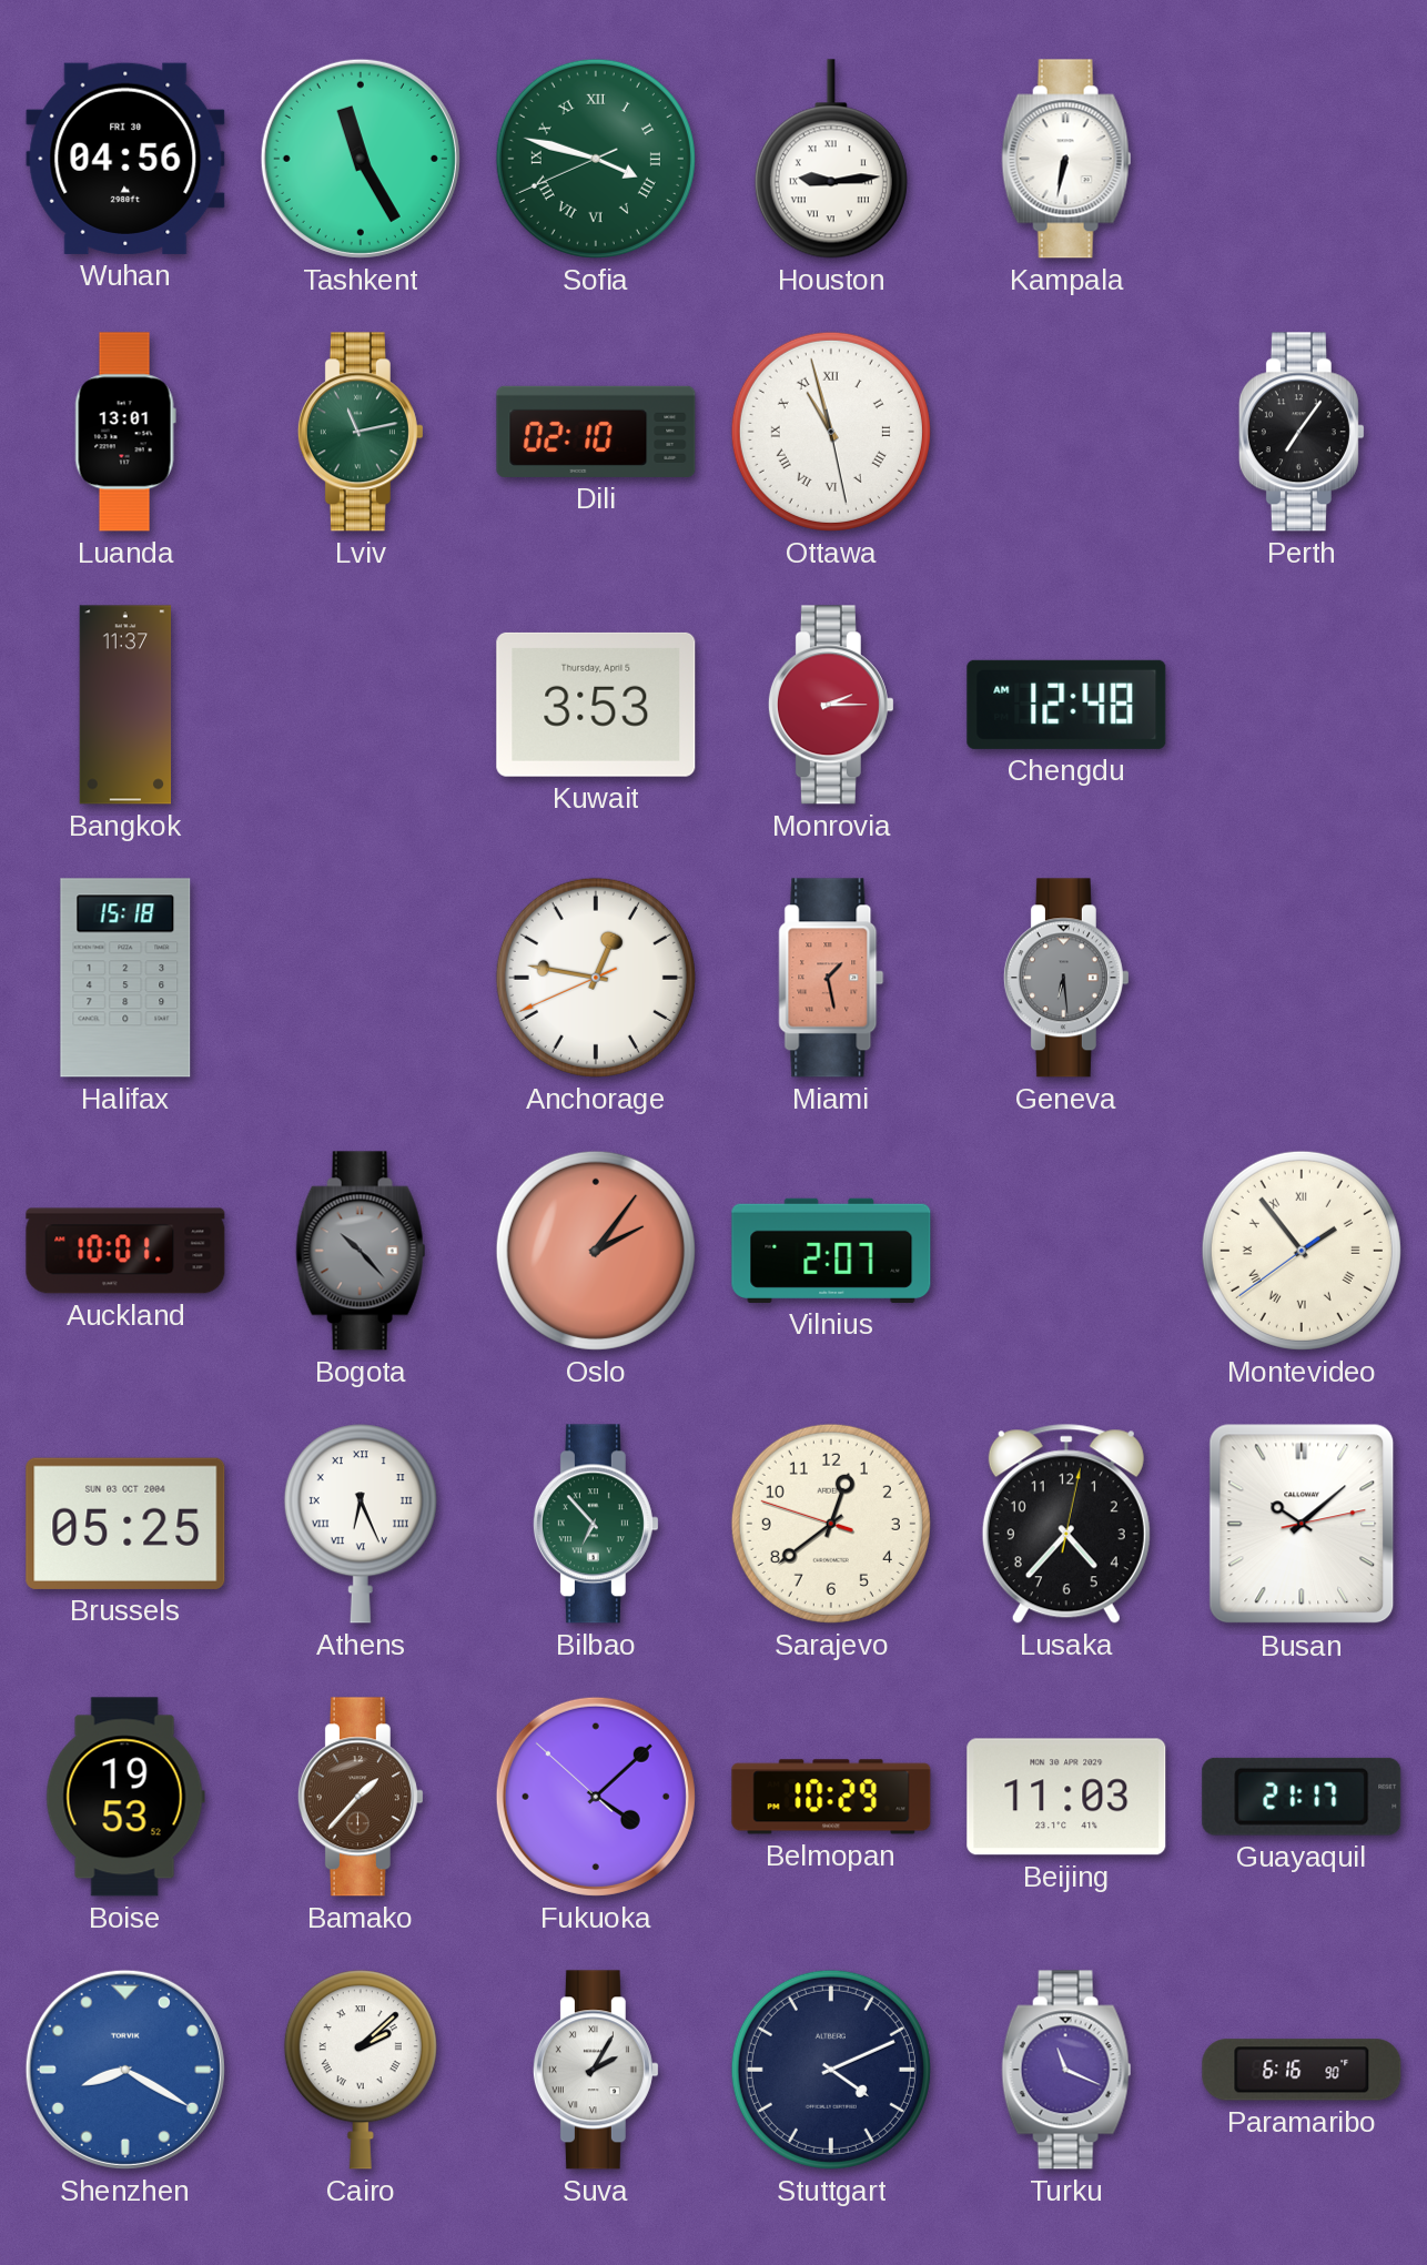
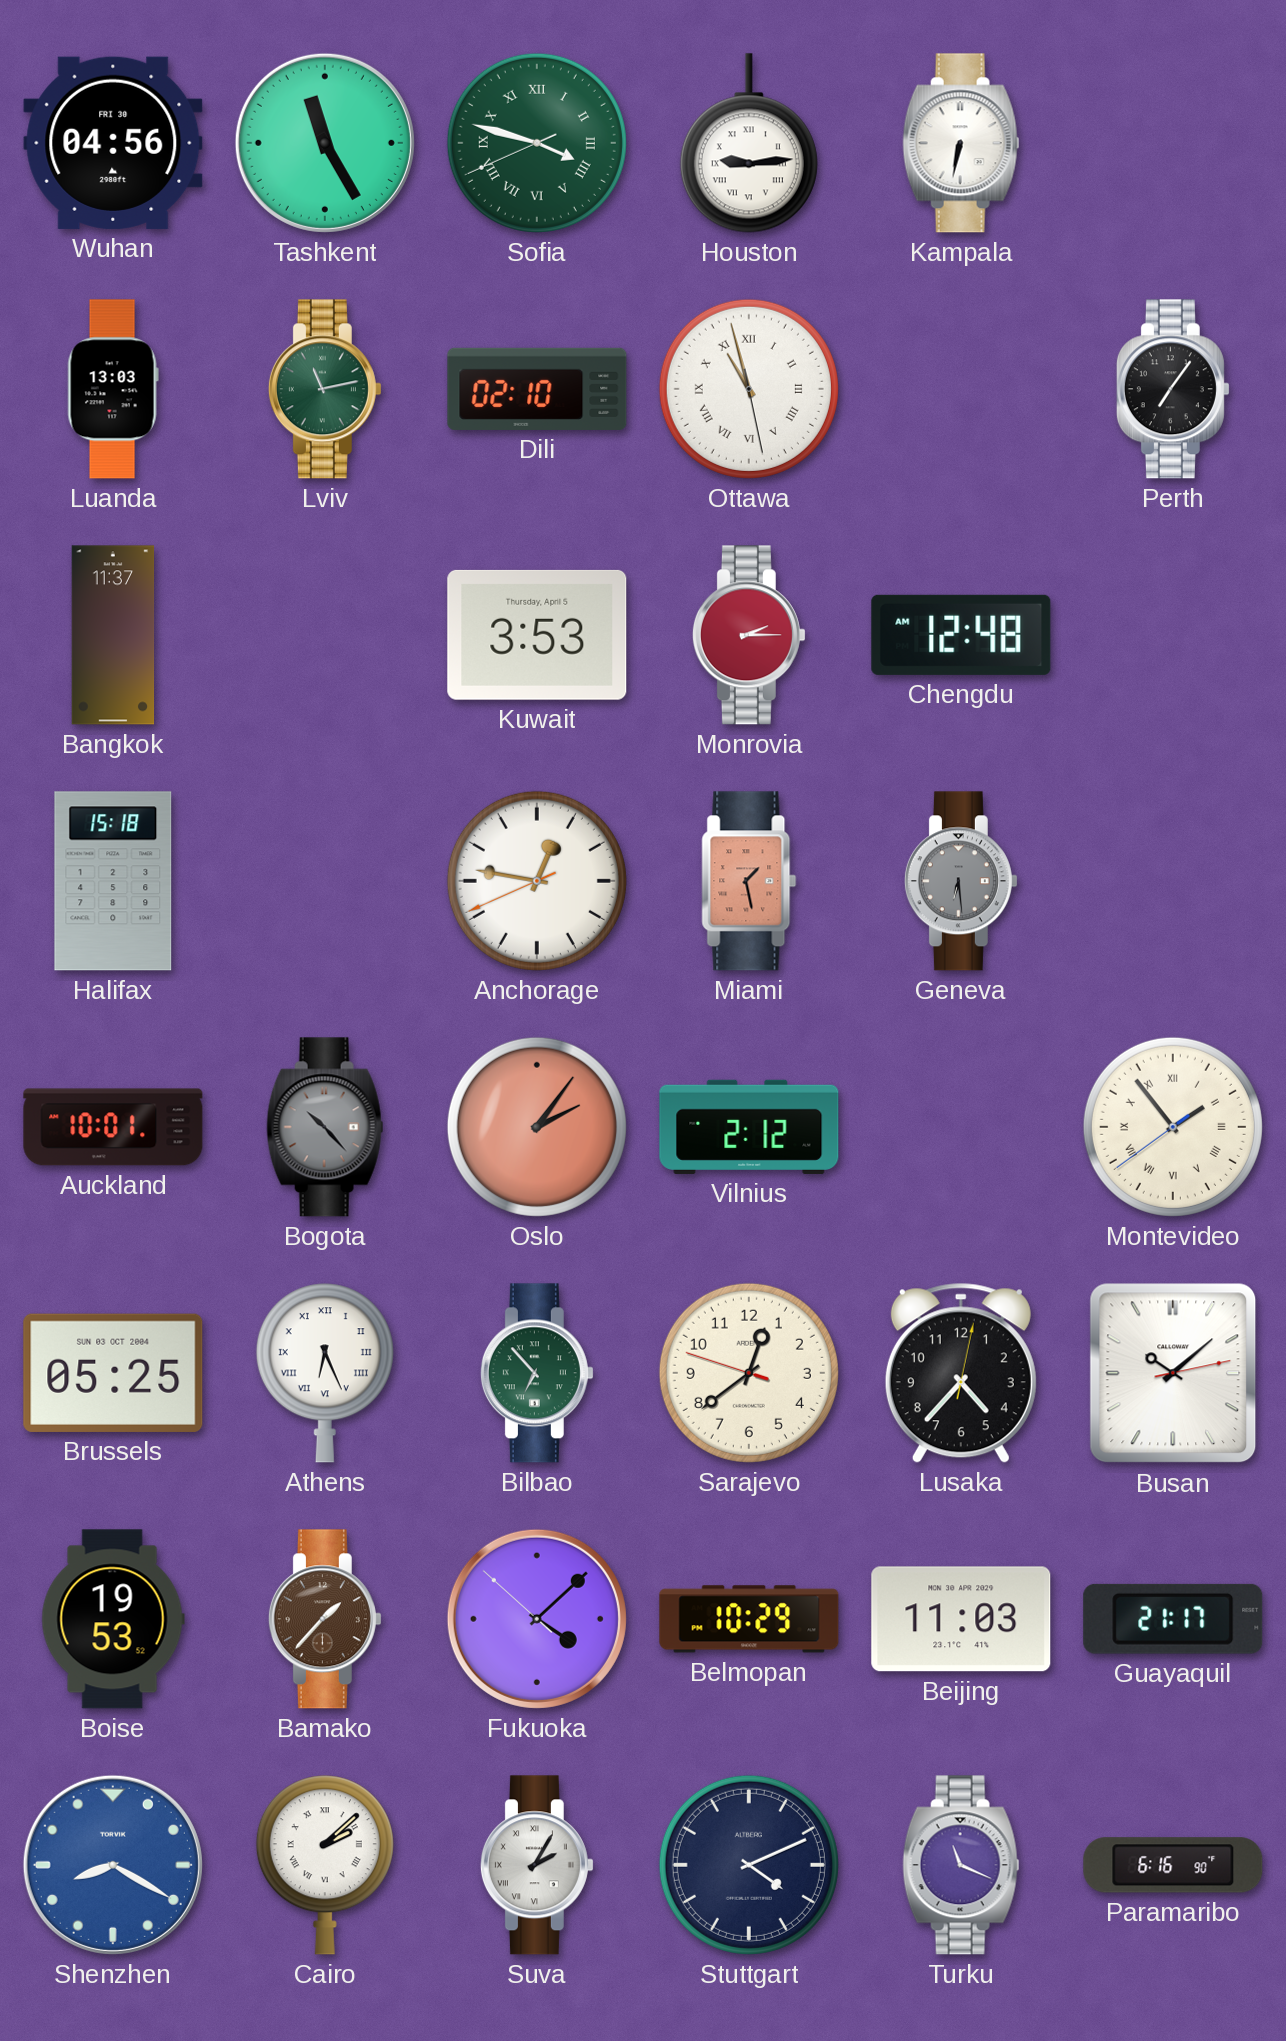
Luanda: 13:01 -> 13:03
Vilnius: 2:07 -> 2:12
